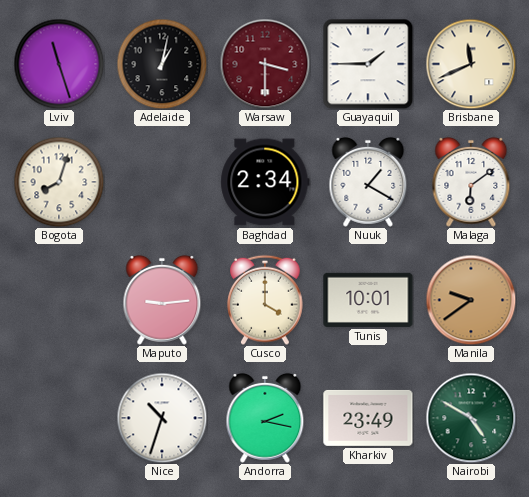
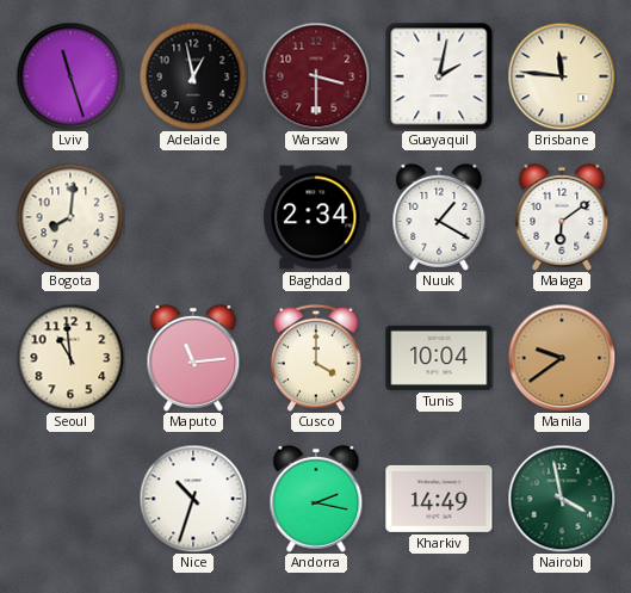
Adelaide: 1:02 -> 12:58
Guayaquil: 1:45 -> 2:02
Brisbane: 11:41 -> 11:46
Bogota: 8:03 -> 8:01
Seoul: none -> 10:59
Maputo: 9:14 -> 11:14
Tunis: 10:01 -> 10:04
Kharkiv: 23:49 -> 14:49
Nairobi: 4:50 -> 3:58
